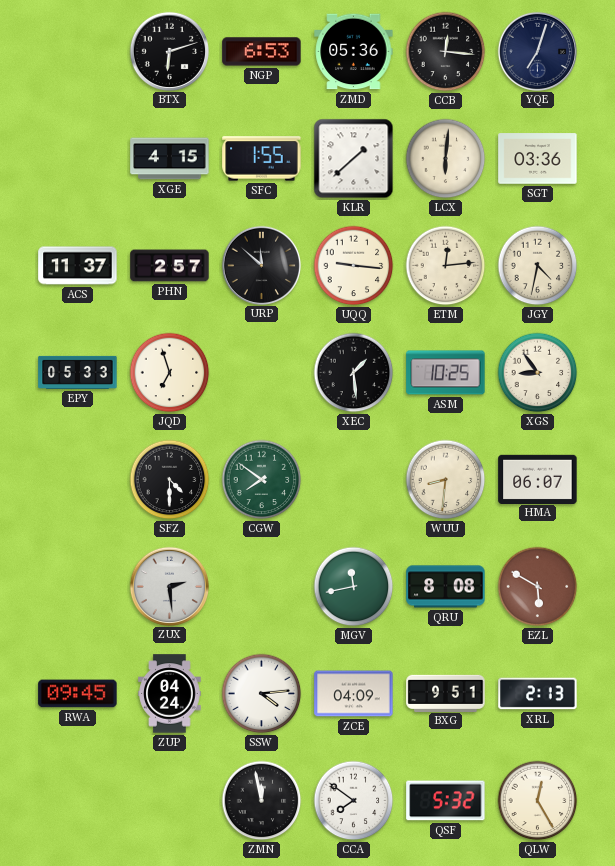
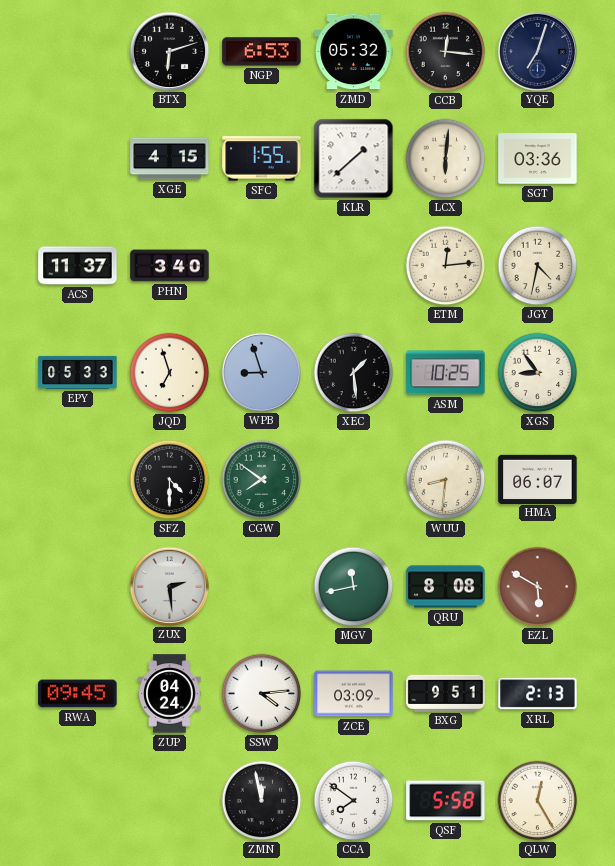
ZMD: 05:36 -> 05:32
PHN: 2:57 -> 3:40
URP: 11:52 -> none
UQQ: 9:16 -> none
WPB: none -> 8:57
ZCE: 04:09 -> 03:09
QSF: 5:32 -> 5:58
